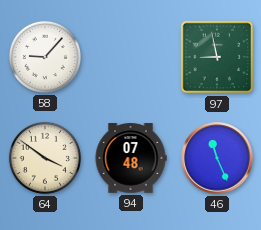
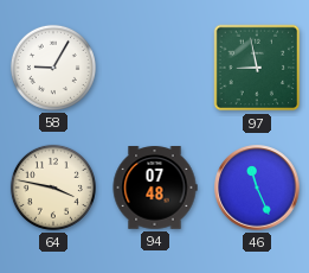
58: 9:07 -> 9:05
64: 3:51 -> 3:47
